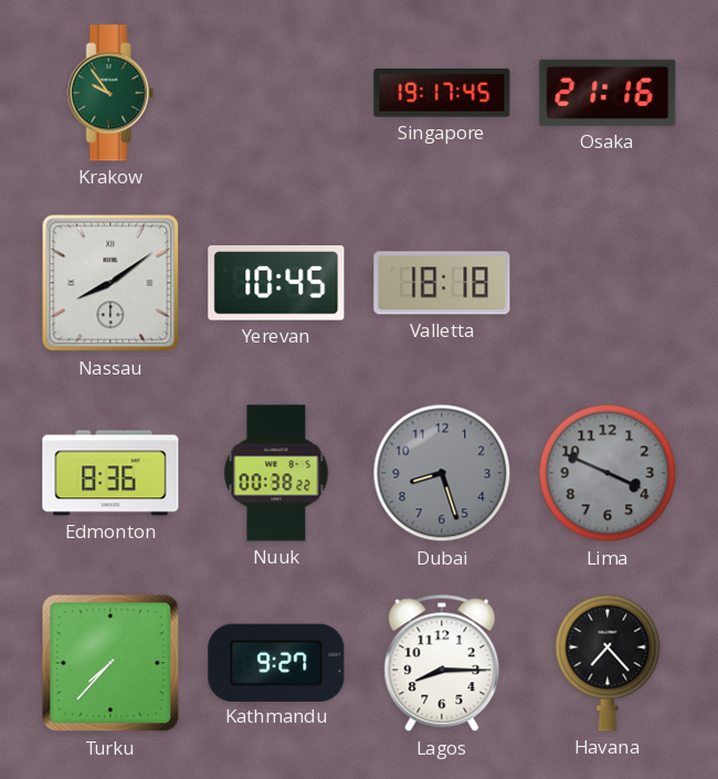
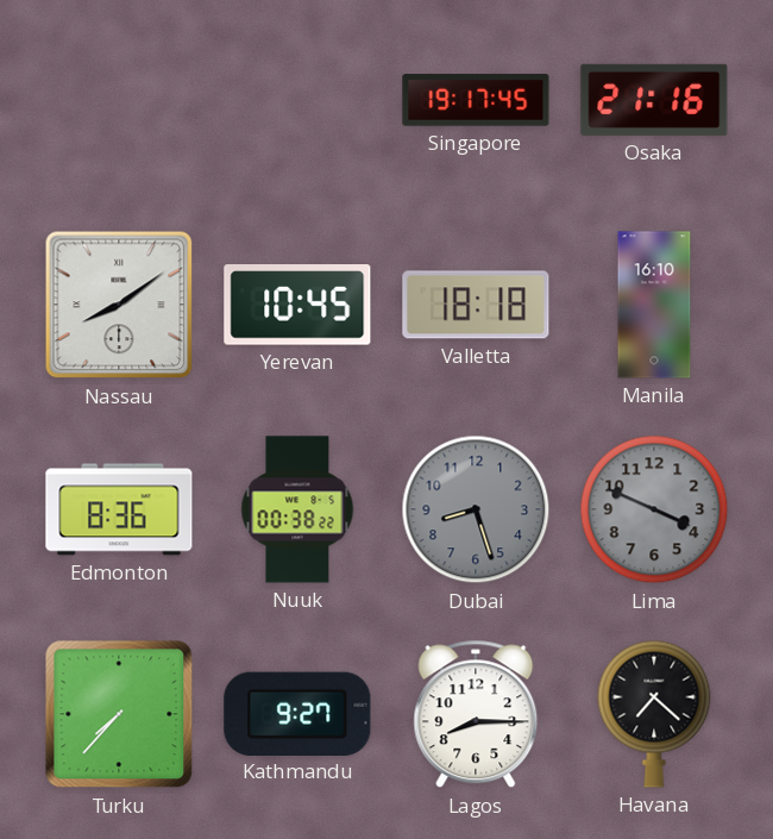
Krakow: 9:54 -> none
Manila: none -> 16:10
Havana: 7:23 -> 7:22
